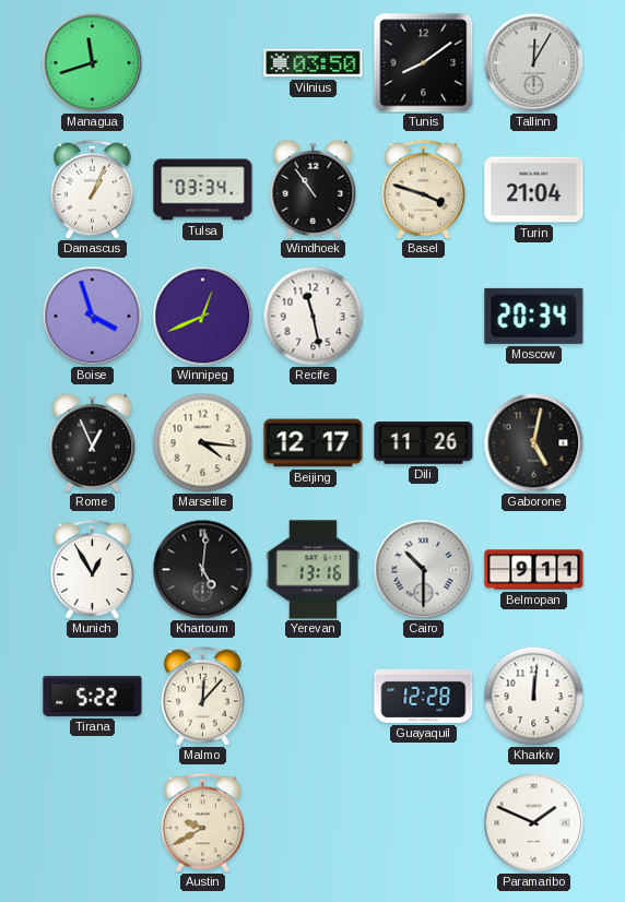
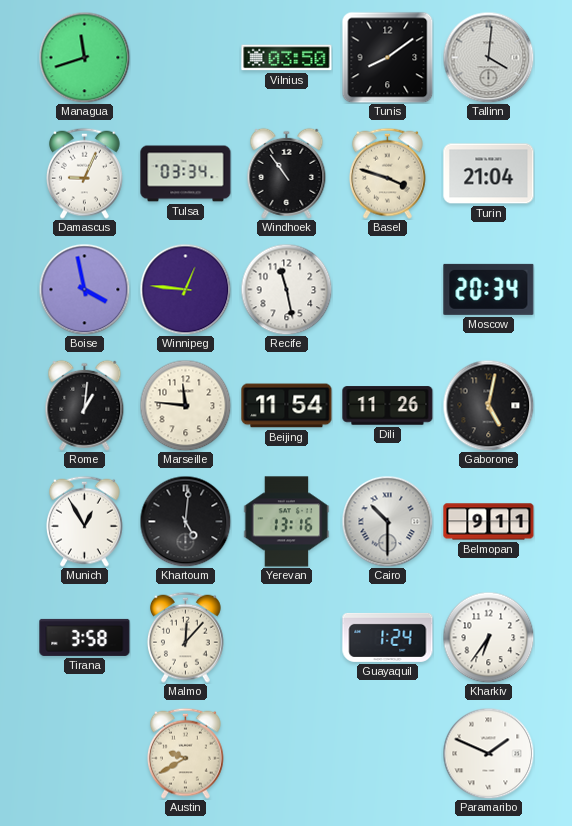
Tallinn: 12:05 -> 4:01
Damascus: 1:04 -> 9:04
Boise: 3:57 -> 3:58
Winnipeg: 12:41 -> 12:46
Rome: 12:56 -> 1:01
Marseille: 4:16 -> 11:46
Beijing: 12:17 -> 11:54
Tirana: 5:22 -> 3:58
Guayaquil: 12:28 -> 1:24
Kharkiv: 12:01 -> 6:36
